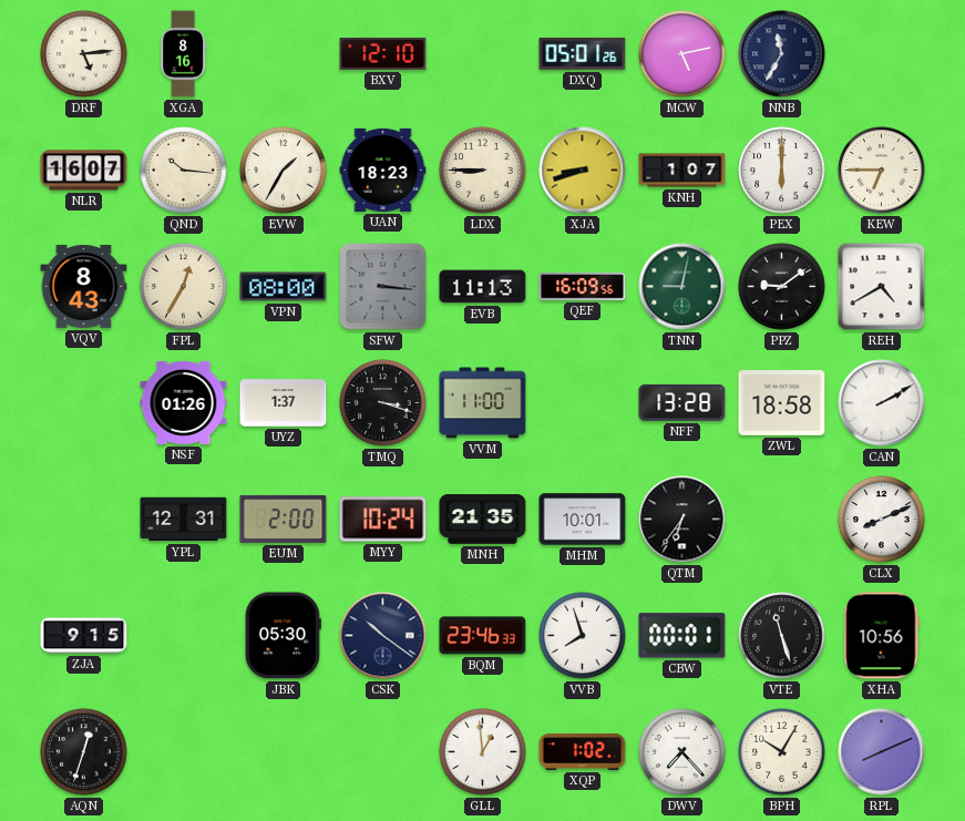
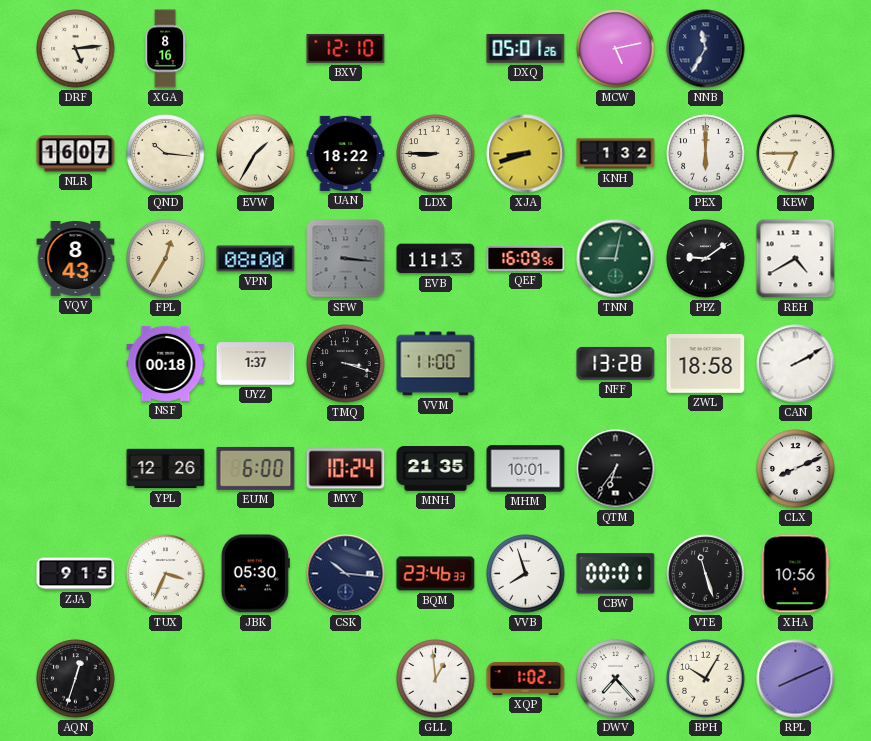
UAN: 18:23 -> 18:22
KNH: 1:07 -> 1:32
NSF: 01:26 -> 00:18
YPL: 12:31 -> 12:26
EUM: 2:00 -> 6:00
TUX: none -> 3:34
CSK: 10:21 -> 10:16
